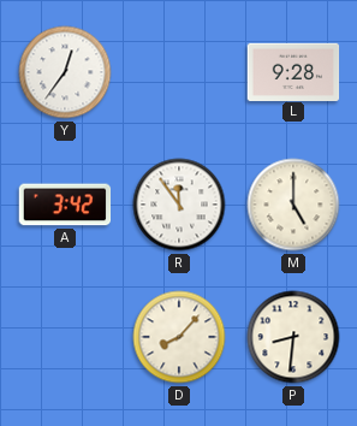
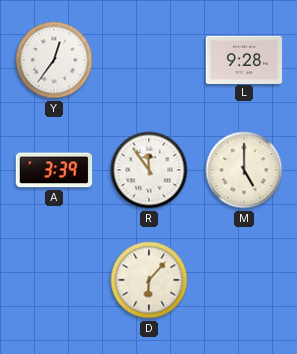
A: 3:42 -> 3:39
D: 8:07 -> 6:07
P: 8:31 -> none
